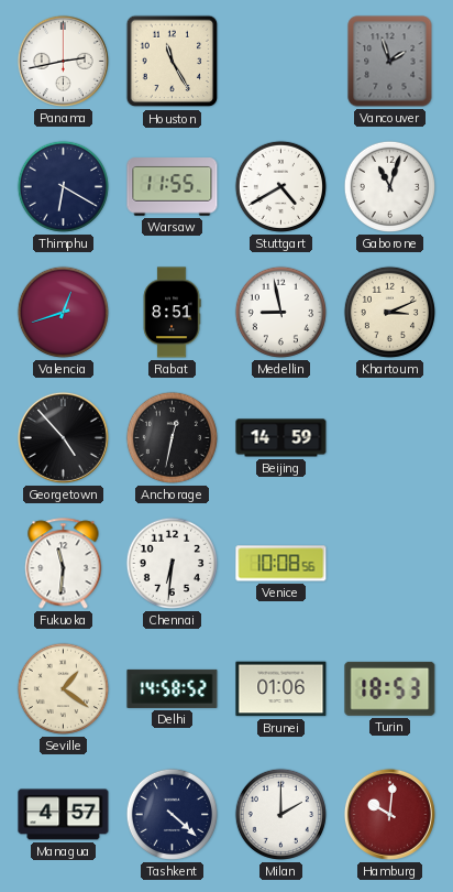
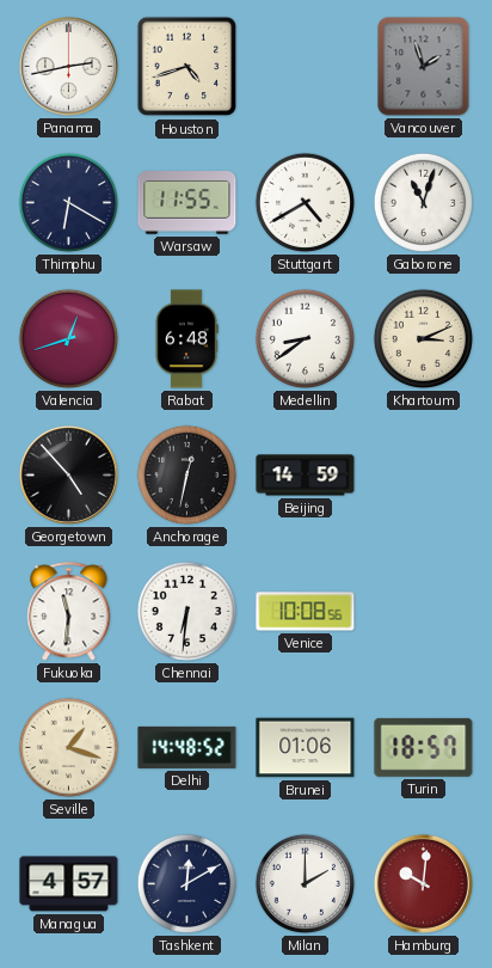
Houston: 11:25 -> 4:42
Rabat: 8:51 -> 6:48
Medellin: 8:58 -> 8:39
Seville: 1:21 -> 1:18
Delhi: 14:58 -> 14:48
Turin: 18:53 -> 18:57
Tashkent: 4:22 -> 12:10
